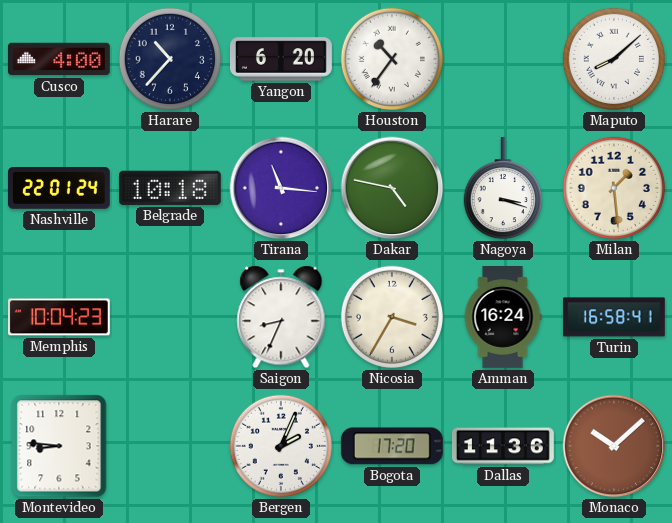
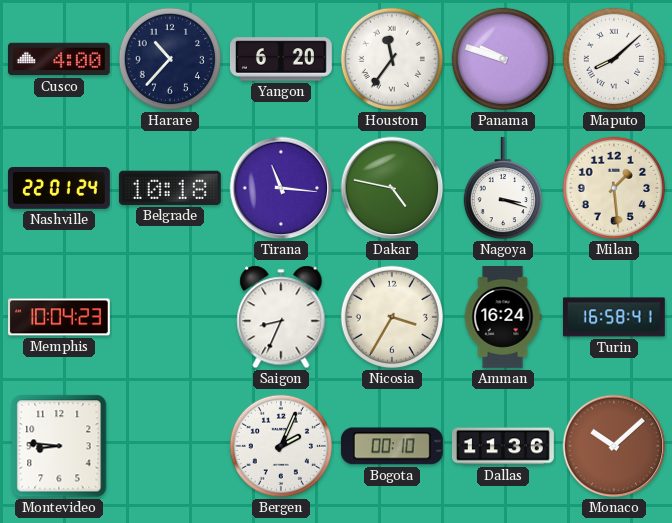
Houston: 10:36 -> 11:36
Panama: none -> 9:48
Bogota: 17:20 -> 00:10
